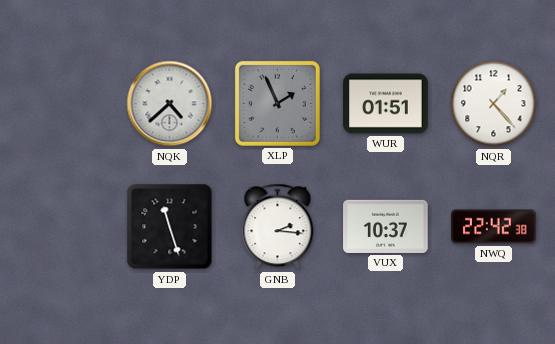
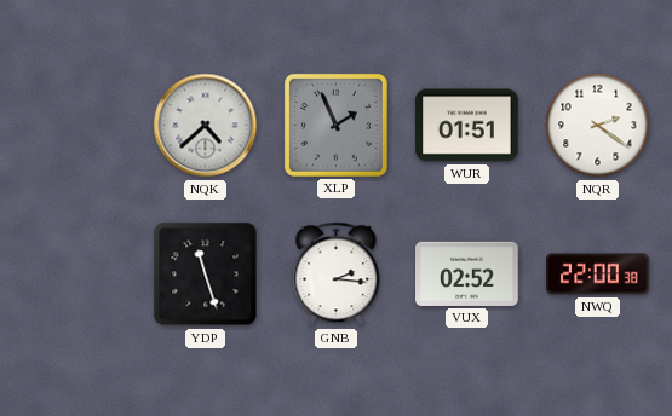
NQR: 1:23 -> 2:21
VUX: 10:37 -> 02:52
NWQ: 22:42 -> 22:00
